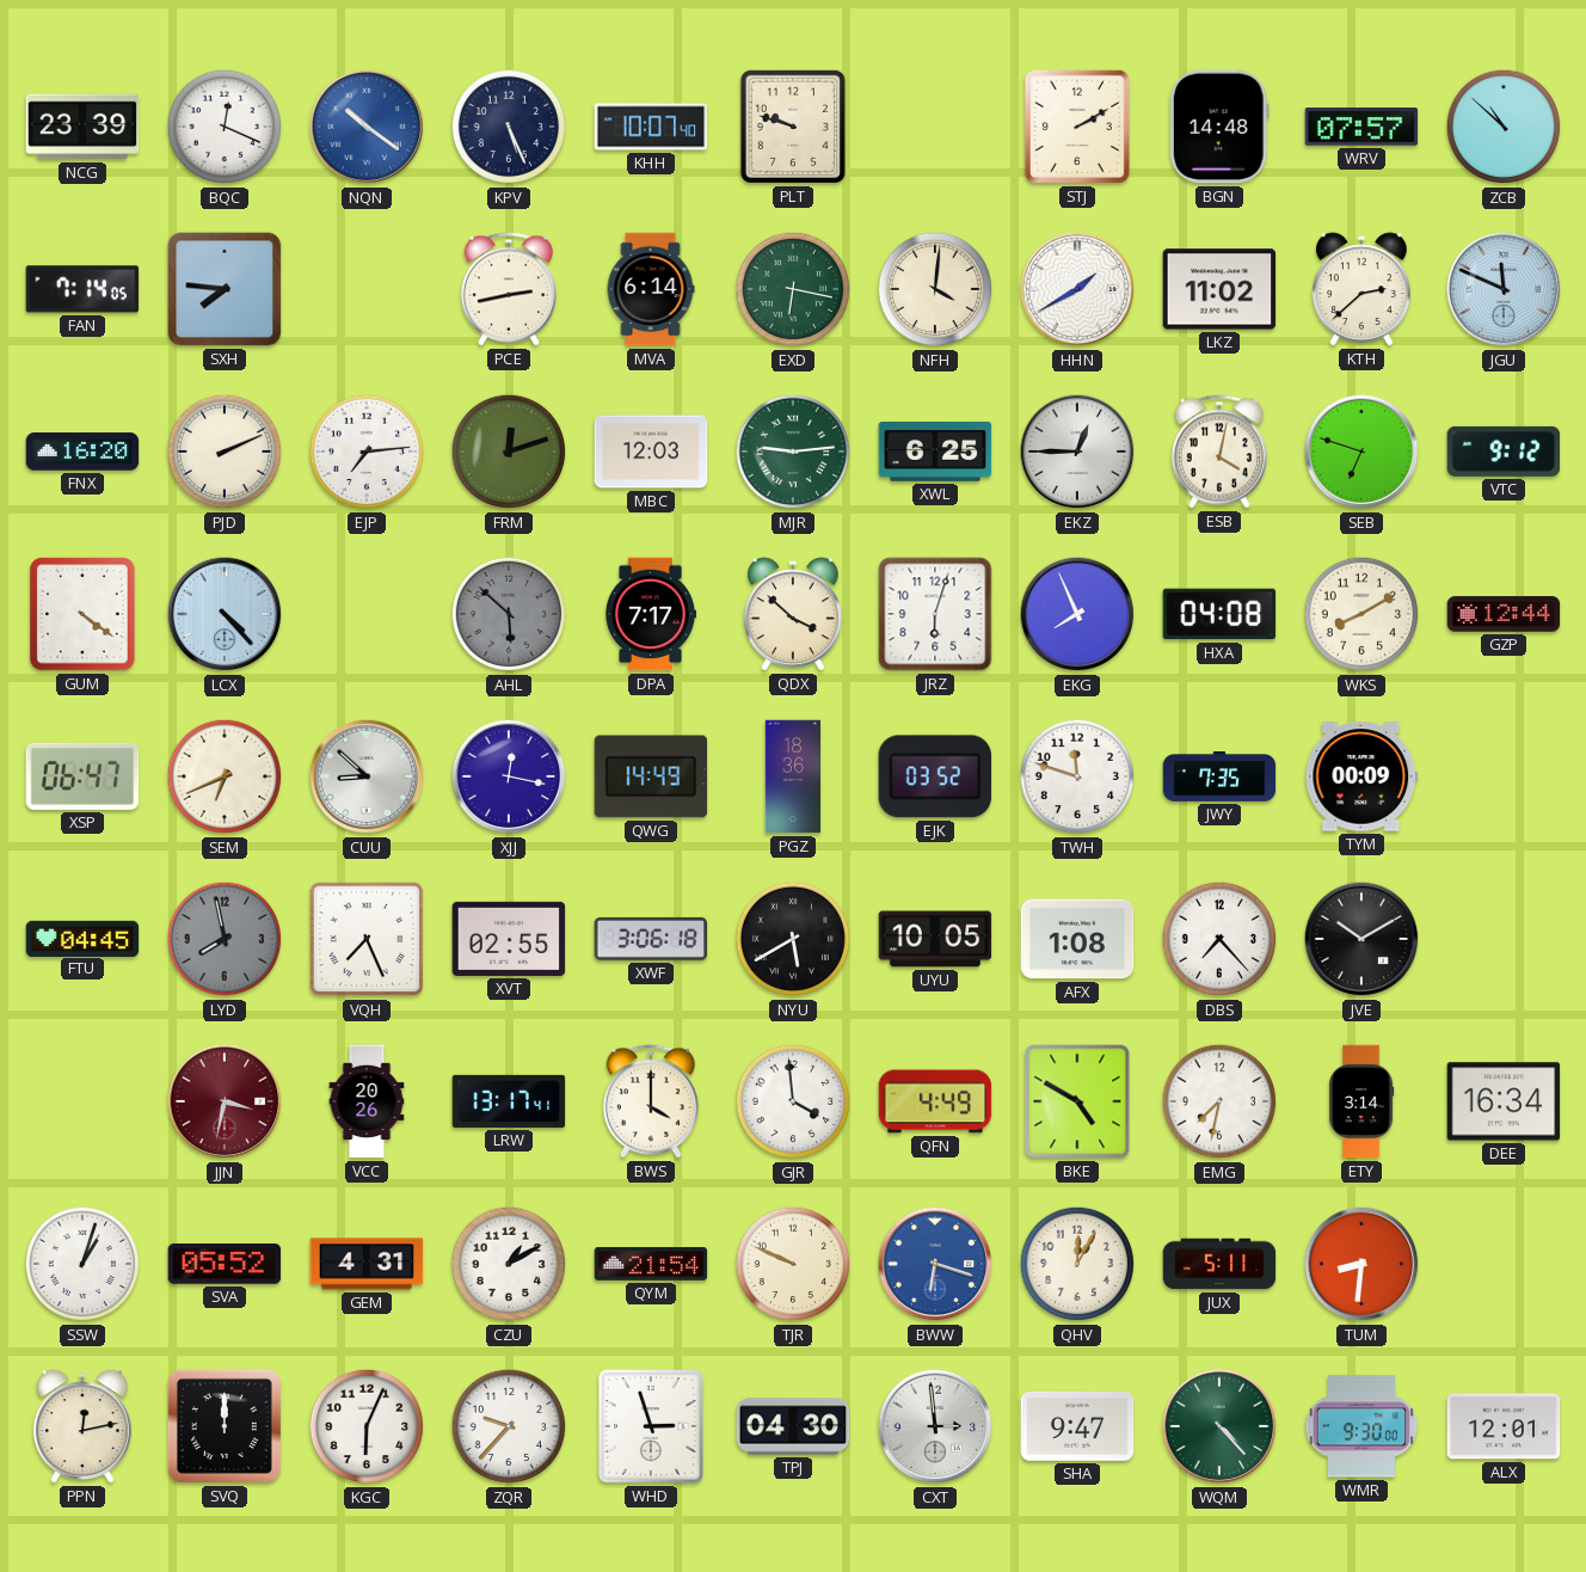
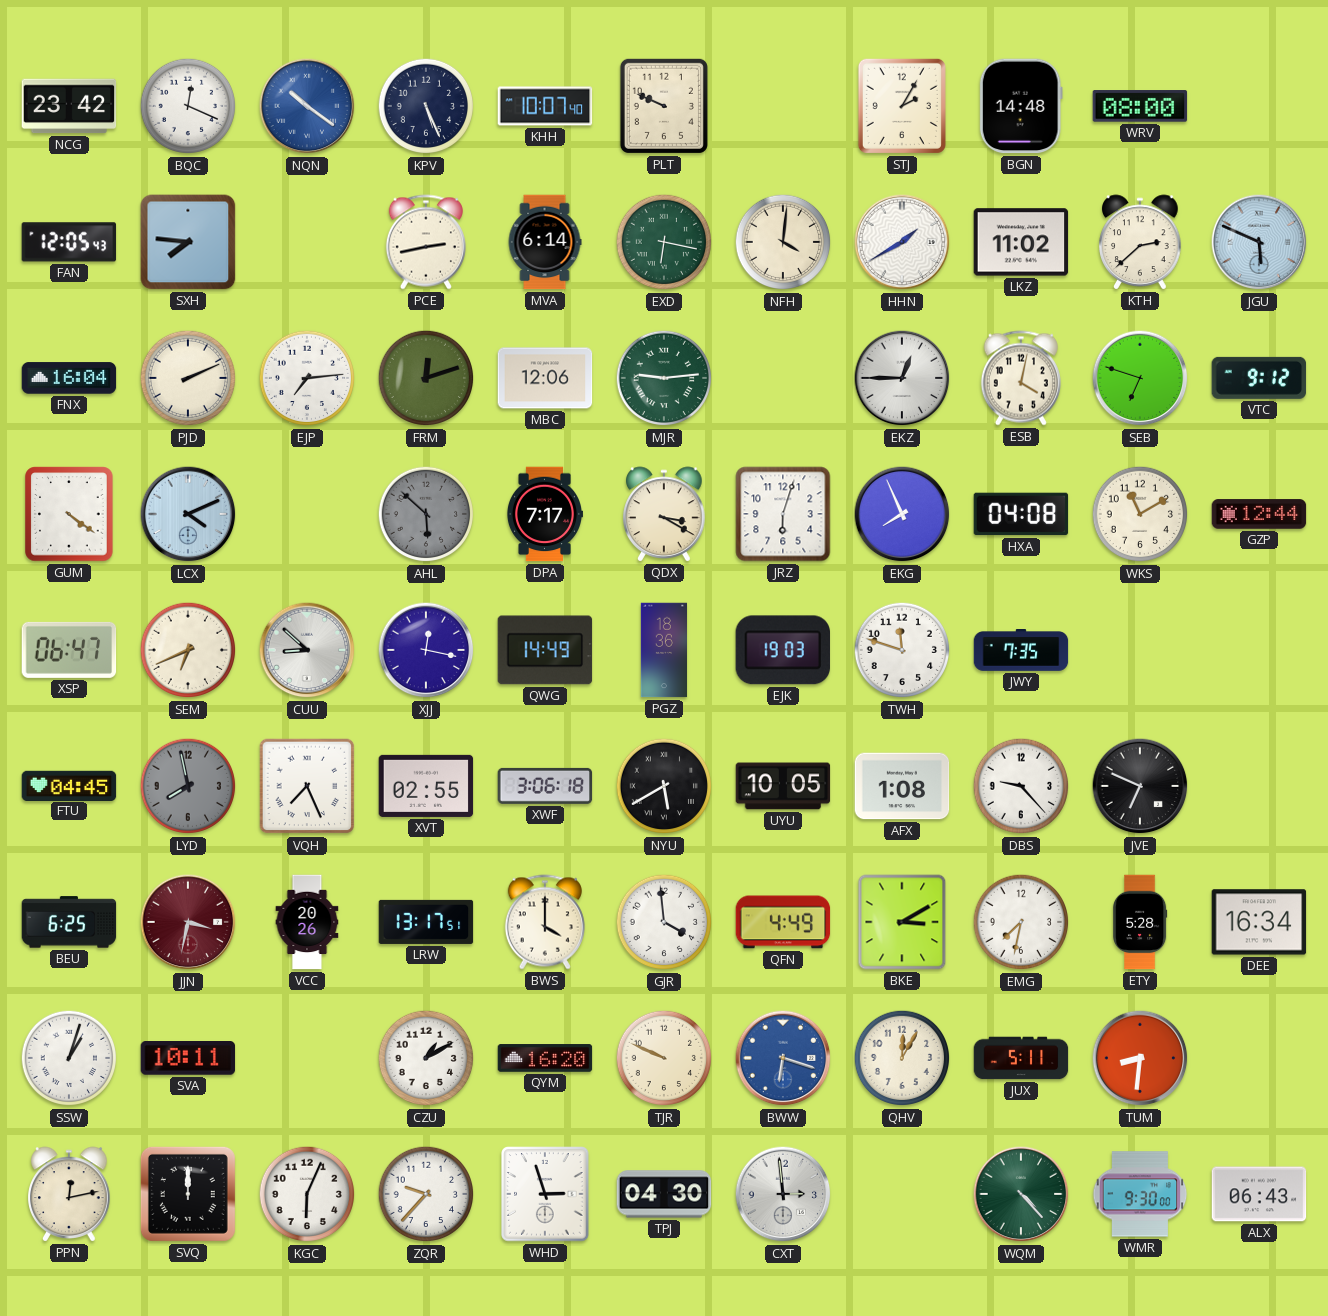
NCG: 23:39 -> 23:42
PLT: 9:48 -> 9:49
STJ: 2:10 -> 2:05
WRV: 07:57 -> 08:00
ZCB: 10:52 -> none
FAN: 7:14 -> 12:05
JGU: 11:49 -> 5:49
FNX: 16:20 -> 16:04
MBC: 12:03 -> 12:06
XWL: 6:25 -> none
LCX: 4:23 -> 4:11
QDX: 3:52 -> 3:20
WKS: 8:10 -> 11:10
EJK: 03:52 -> 19:03
TYM: 00:09 -> none
DBS: 7:23 -> 9:23
JVE: 10:10 -> 6:49
BEU: none -> 6:25
LRW: 13:17:41 -> 13:17:51
BKE: 4:50 -> 3:10
ETY: 3:14 -> 5:28
SVA: 05:52 -> 10:11
GEM: 4:31 -> none
QYM: 21:54 -> 16:20
SHA: 9:47 -> none
ALX: 12:01 -> 06:43
